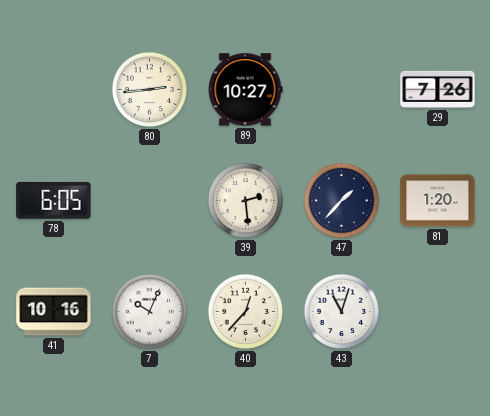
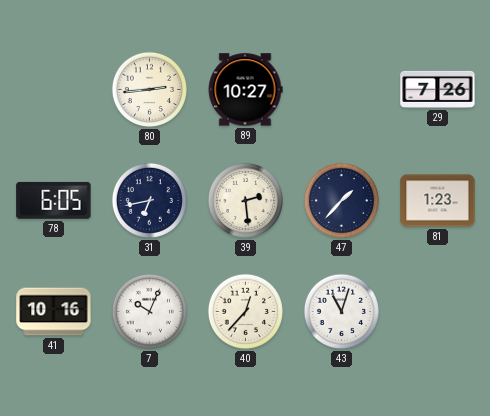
31: none -> 6:43
81: 1:20 -> 1:23
